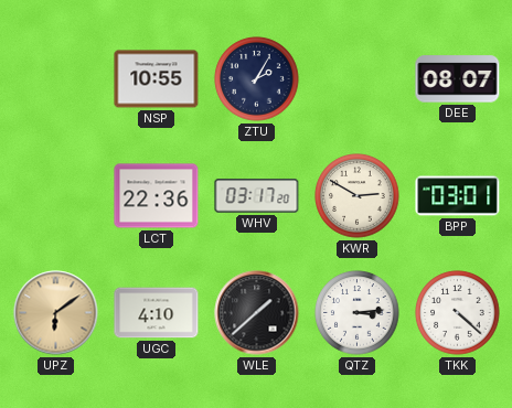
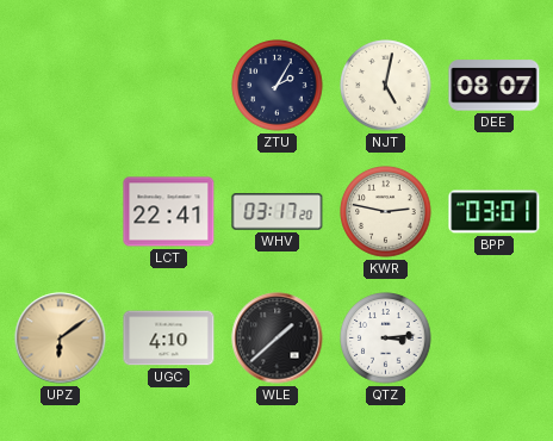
NSP: 10:55 -> none
NJT: none -> 5:02
LCT: 22:36 -> 22:41
KWR: 2:50 -> 2:47
TKK: 4:22 -> none
